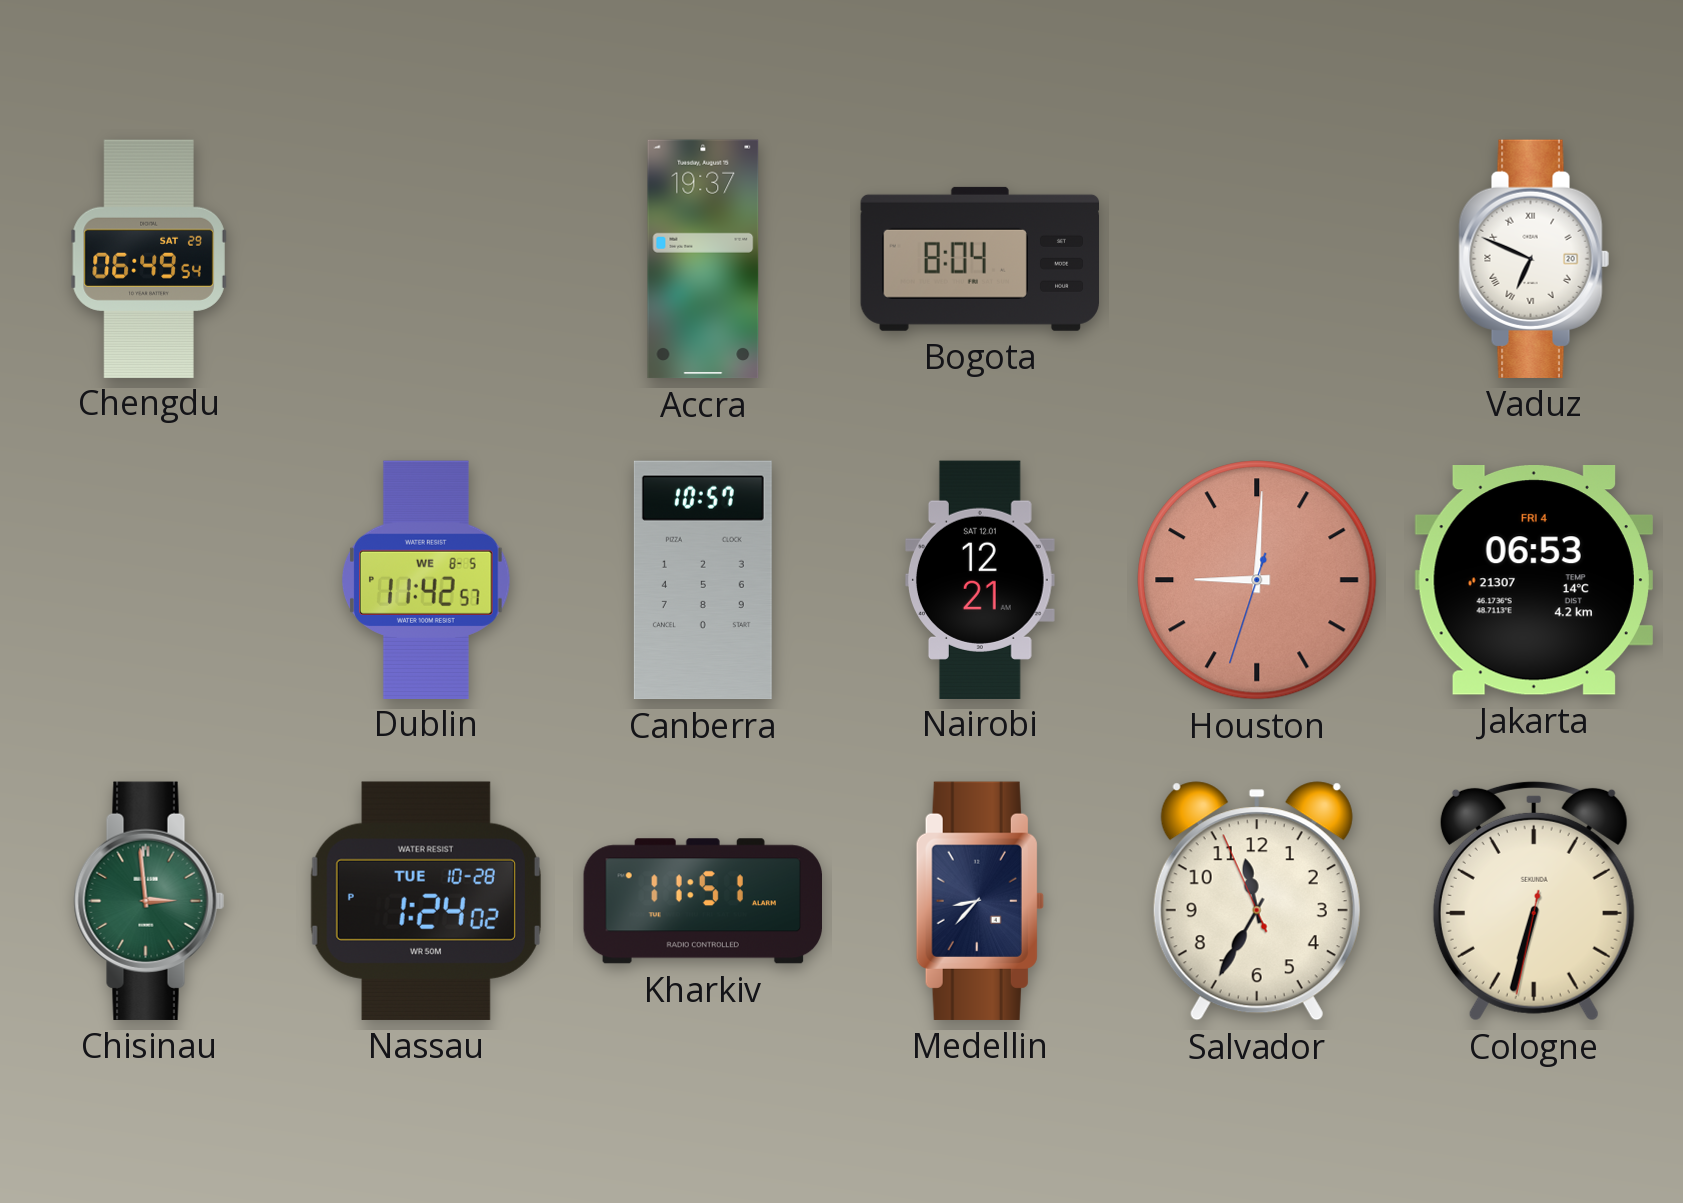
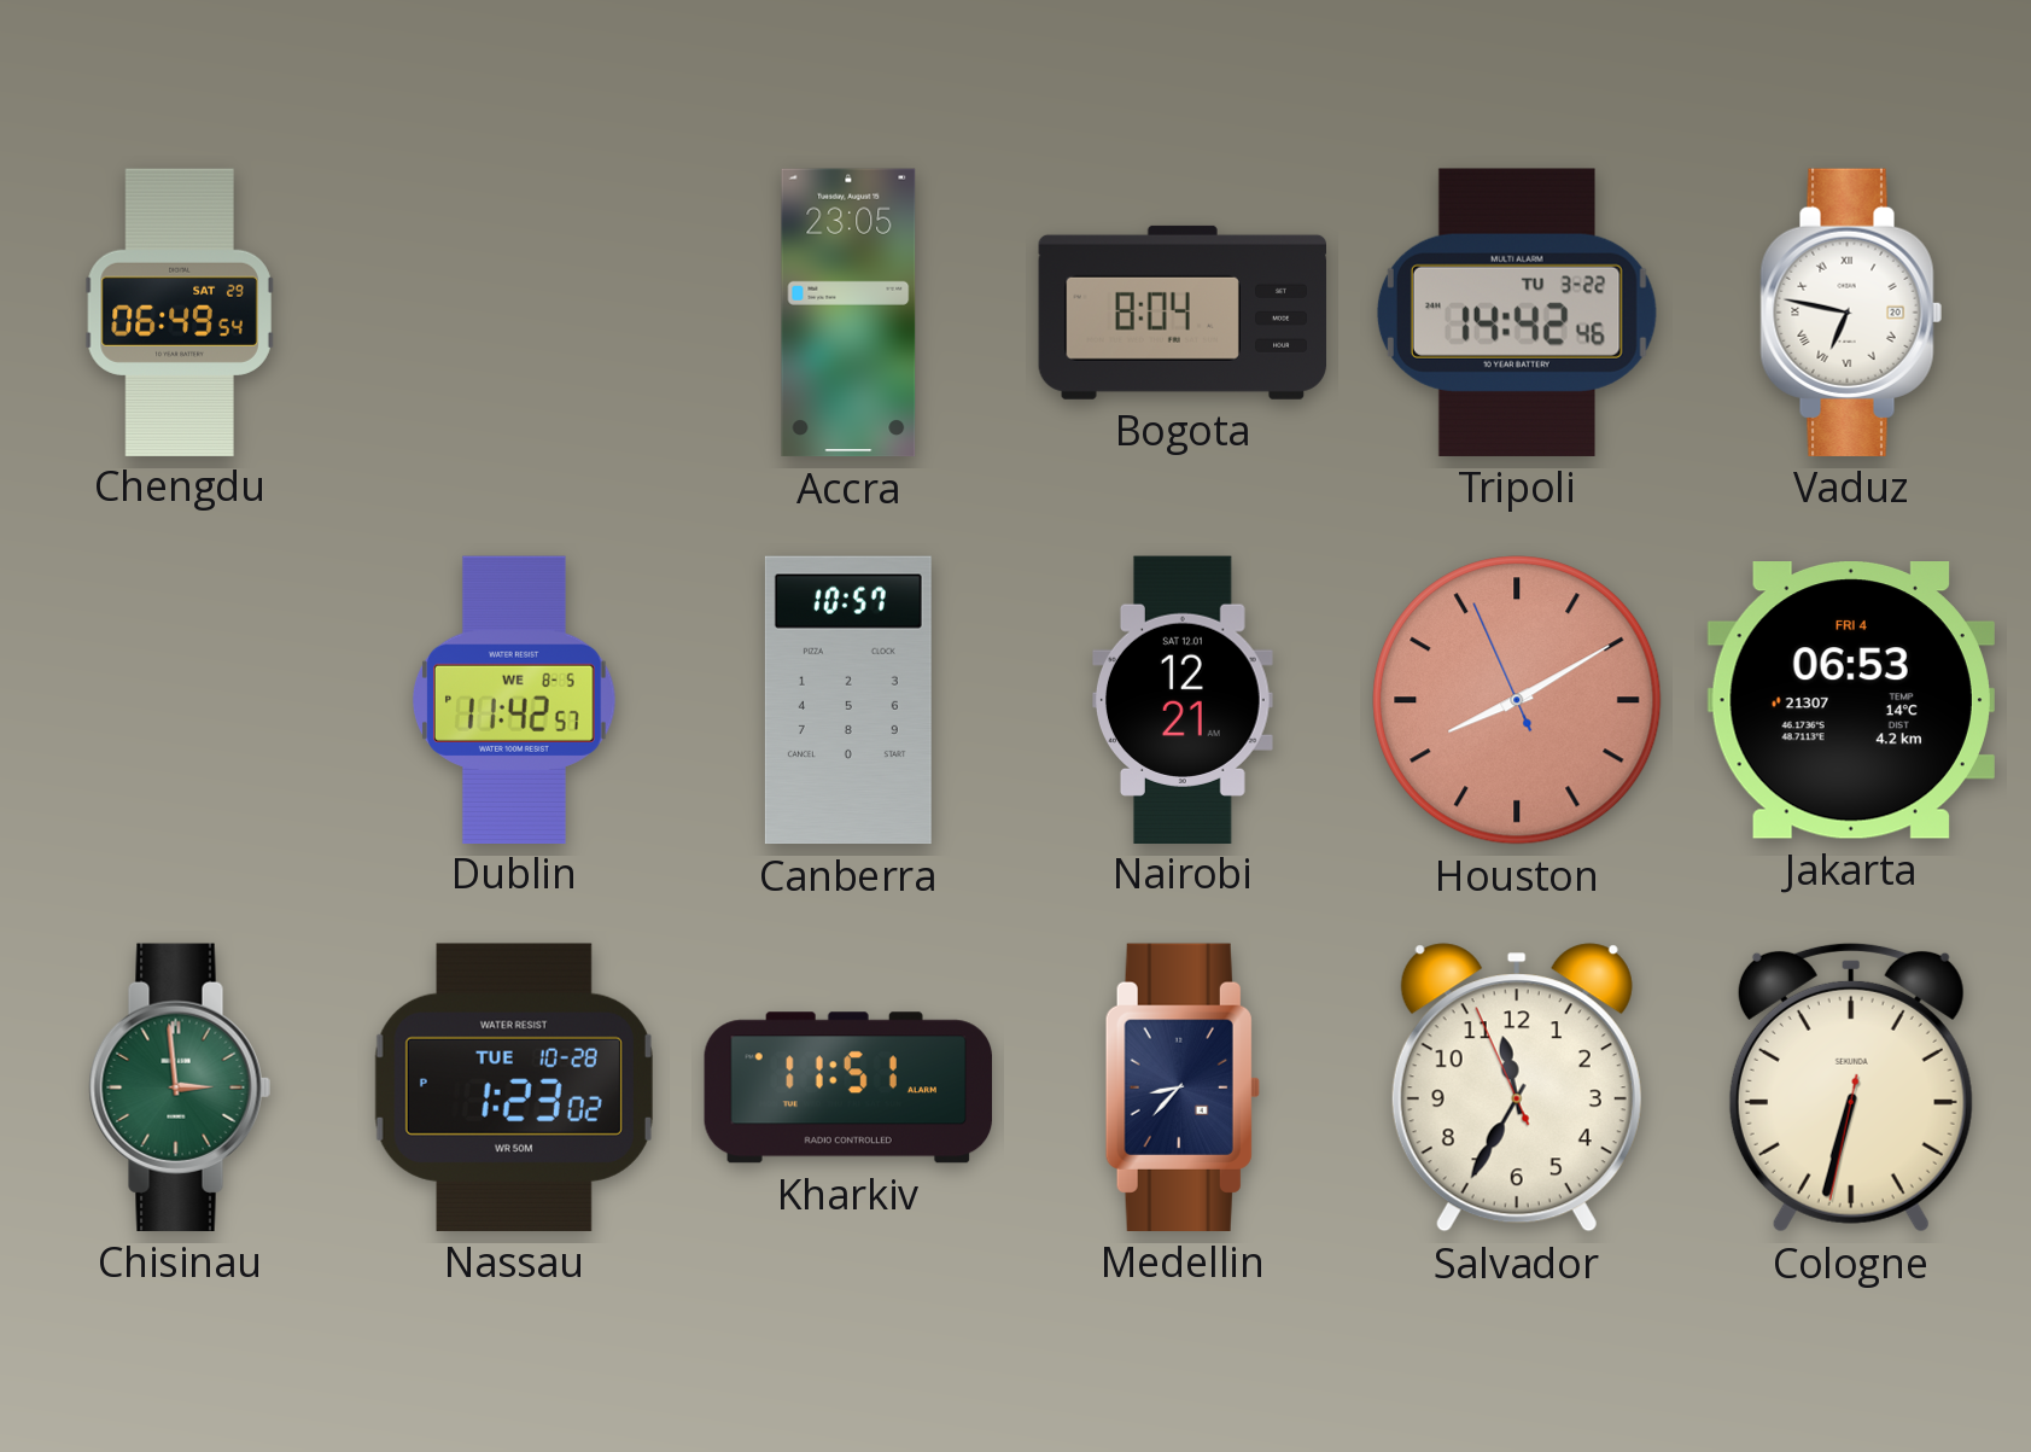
Accra: 19:37 -> 23:05
Tripoli: none -> 14:42
Vaduz: 6:49 -> 6:47
Houston: 9:00 -> 8:09
Nassau: 1:24 -> 1:23
